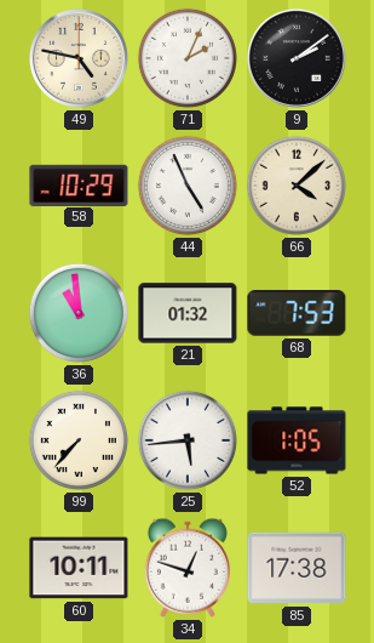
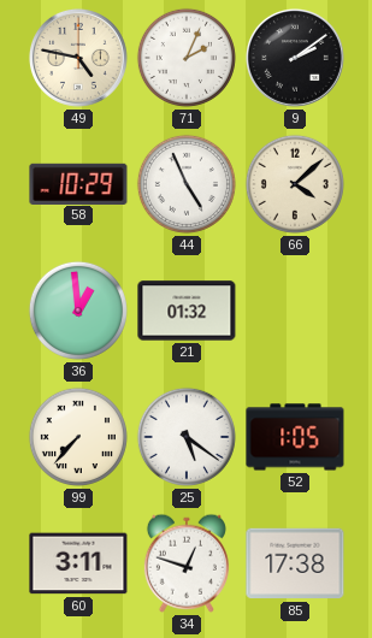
36: 10:59 -> 12:59
68: 7:53 -> none
25: 5:44 -> 5:21
60: 10:11 -> 3:11
